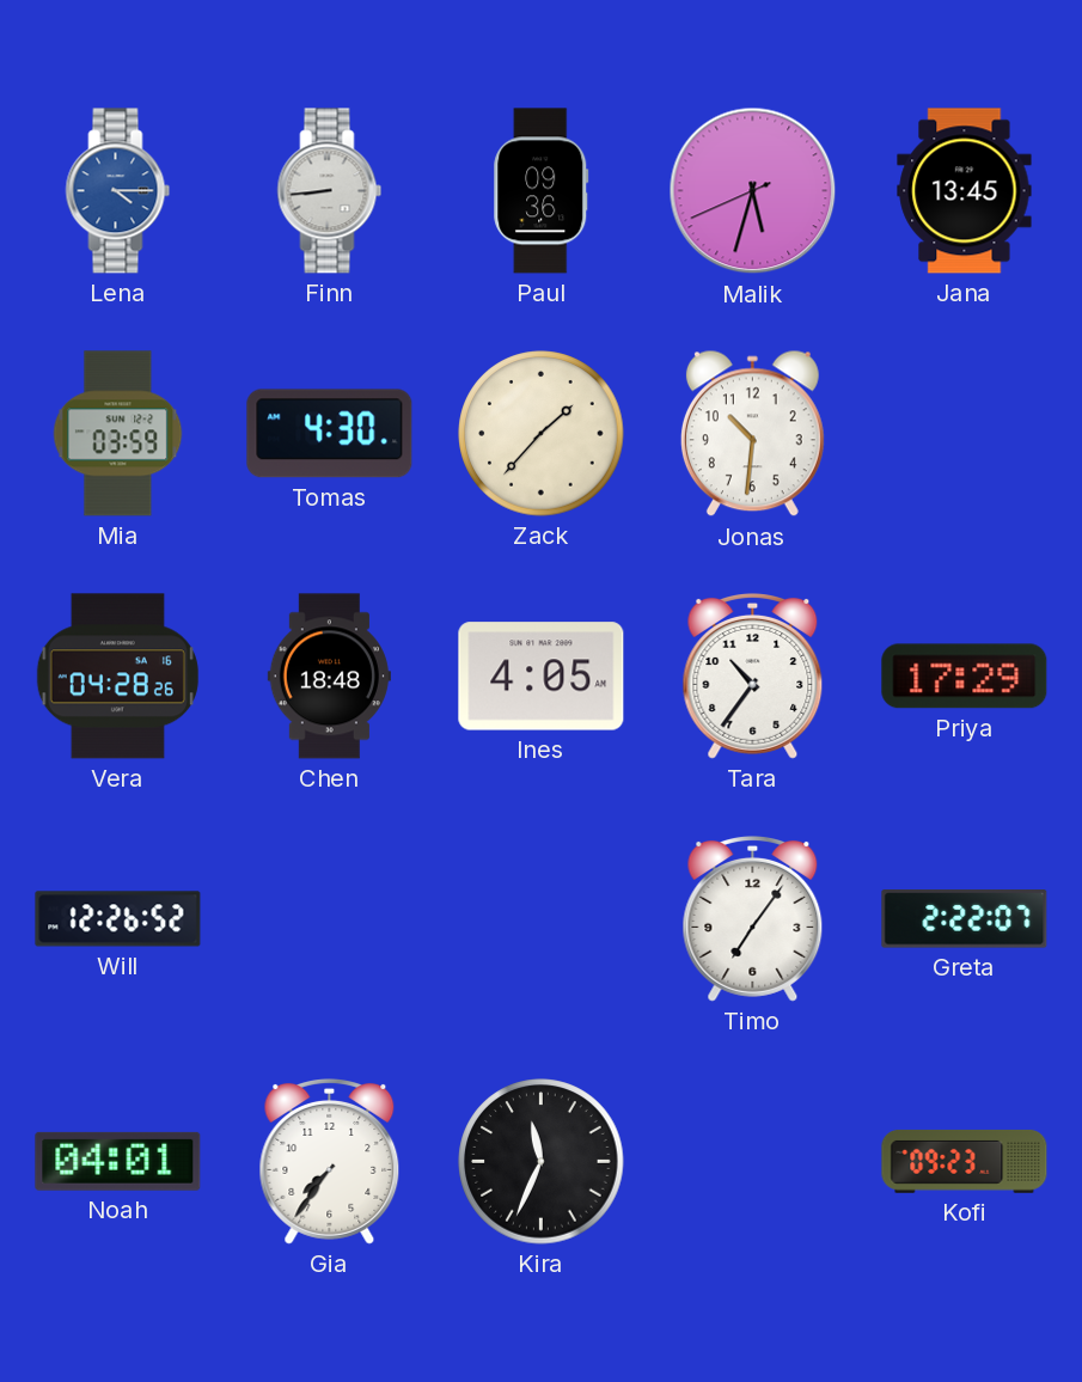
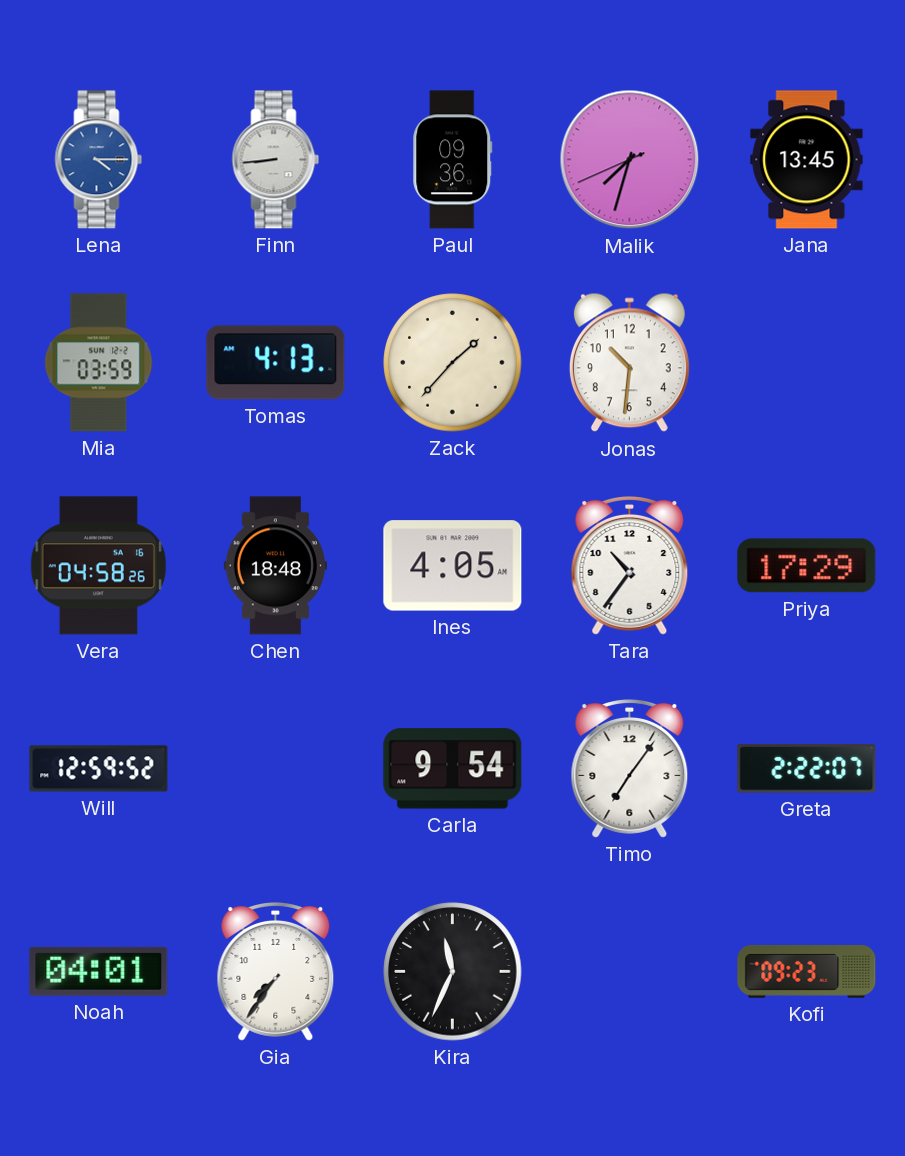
Malik: 5:32 -> 7:32
Tomas: 4:30 -> 4:13
Vera: 04:28 -> 04:58
Will: 12:26 -> 12:59
Carla: none -> 9:54
